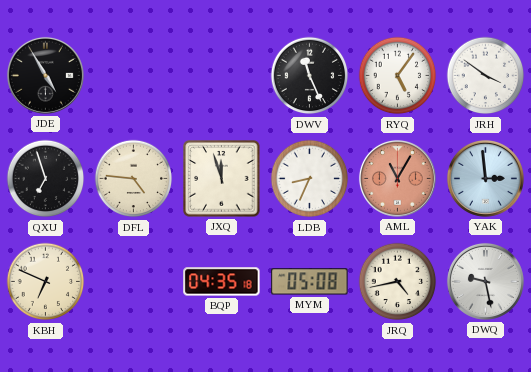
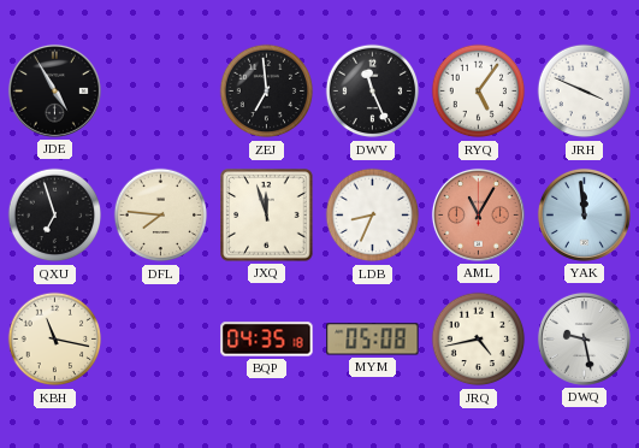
ZEJ: none -> 6:59
JRH: 3:51 -> 3:49
DFL: 4:46 -> 7:46
YAK: 2:59 -> 11:59
KBH: 6:49 -> 11:17
